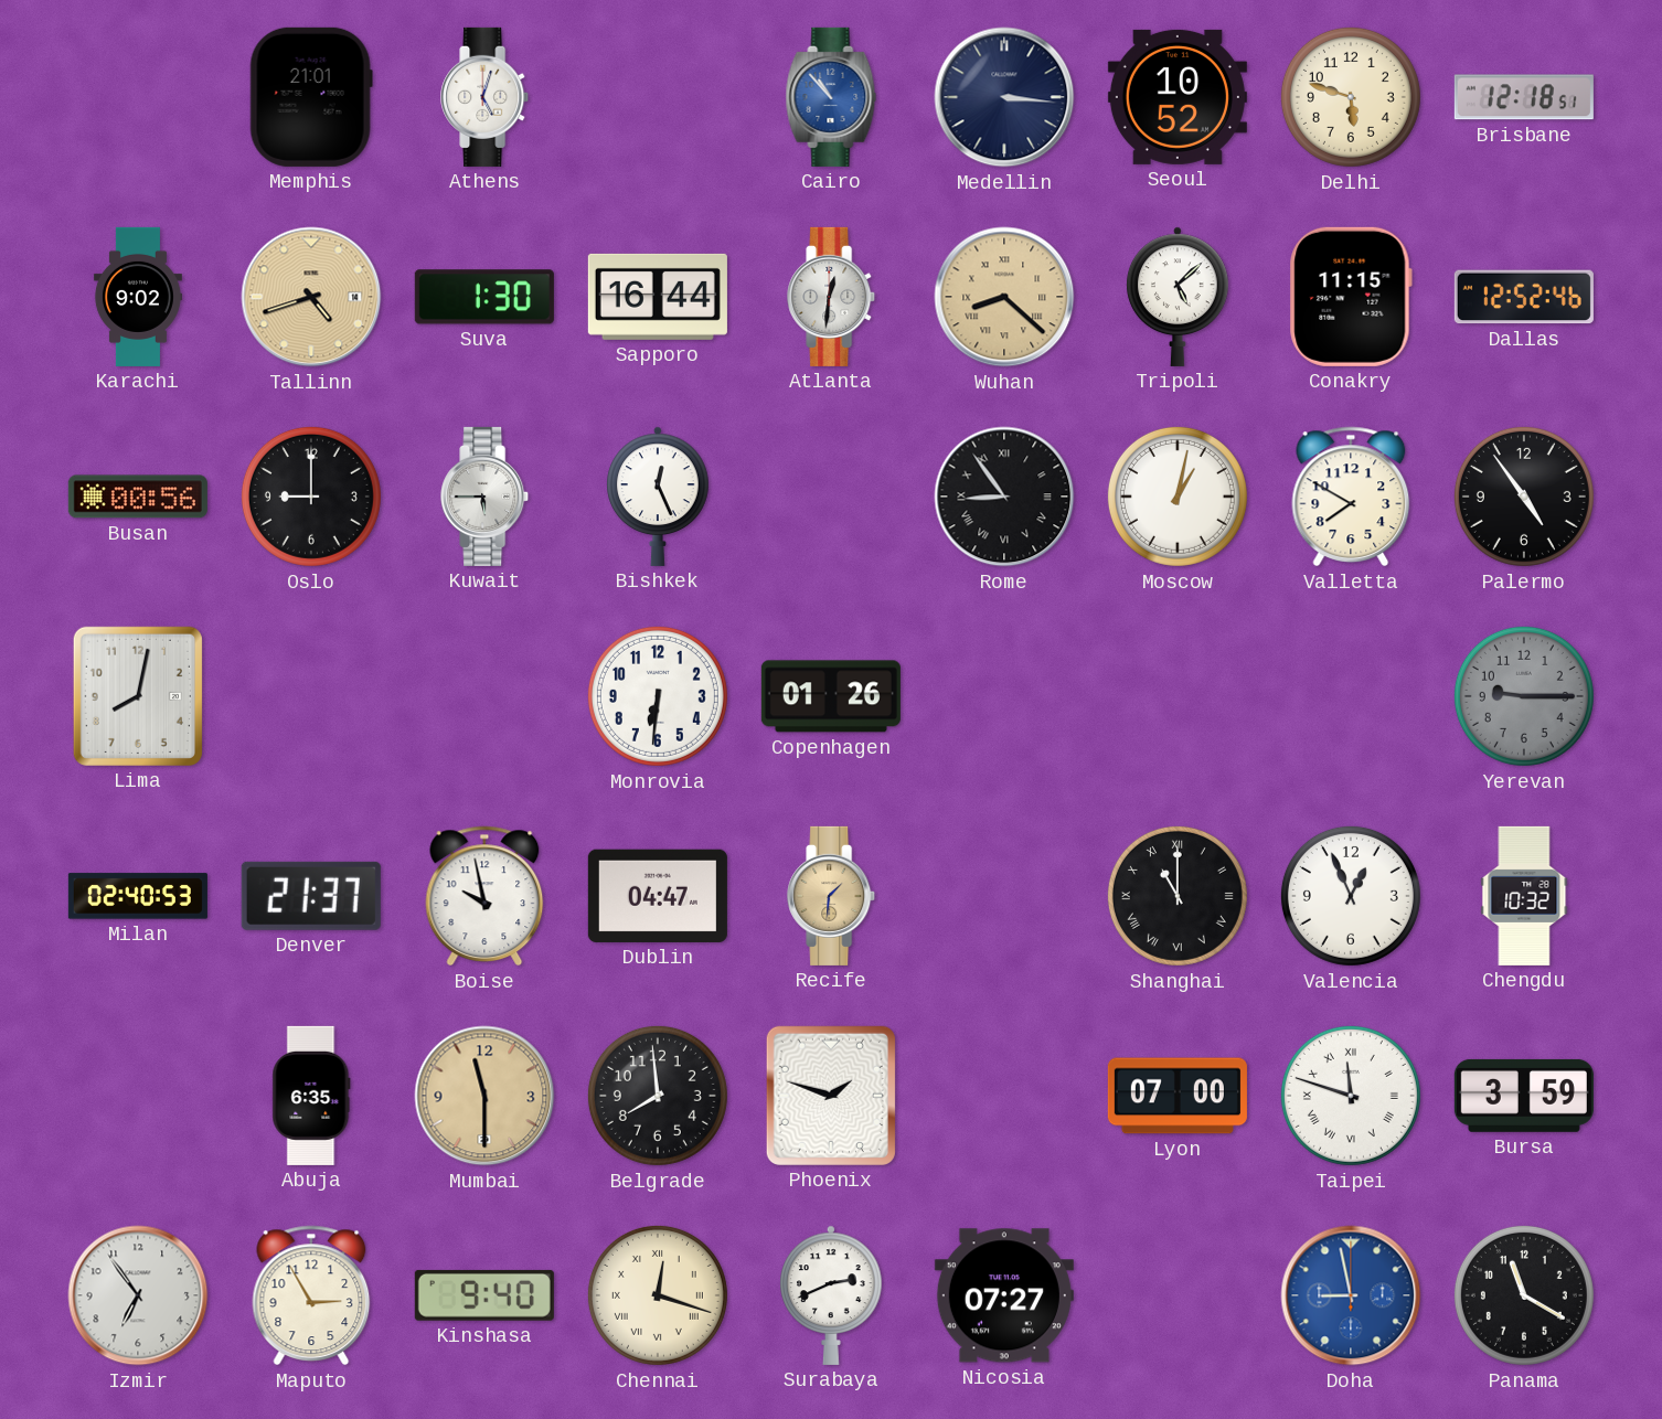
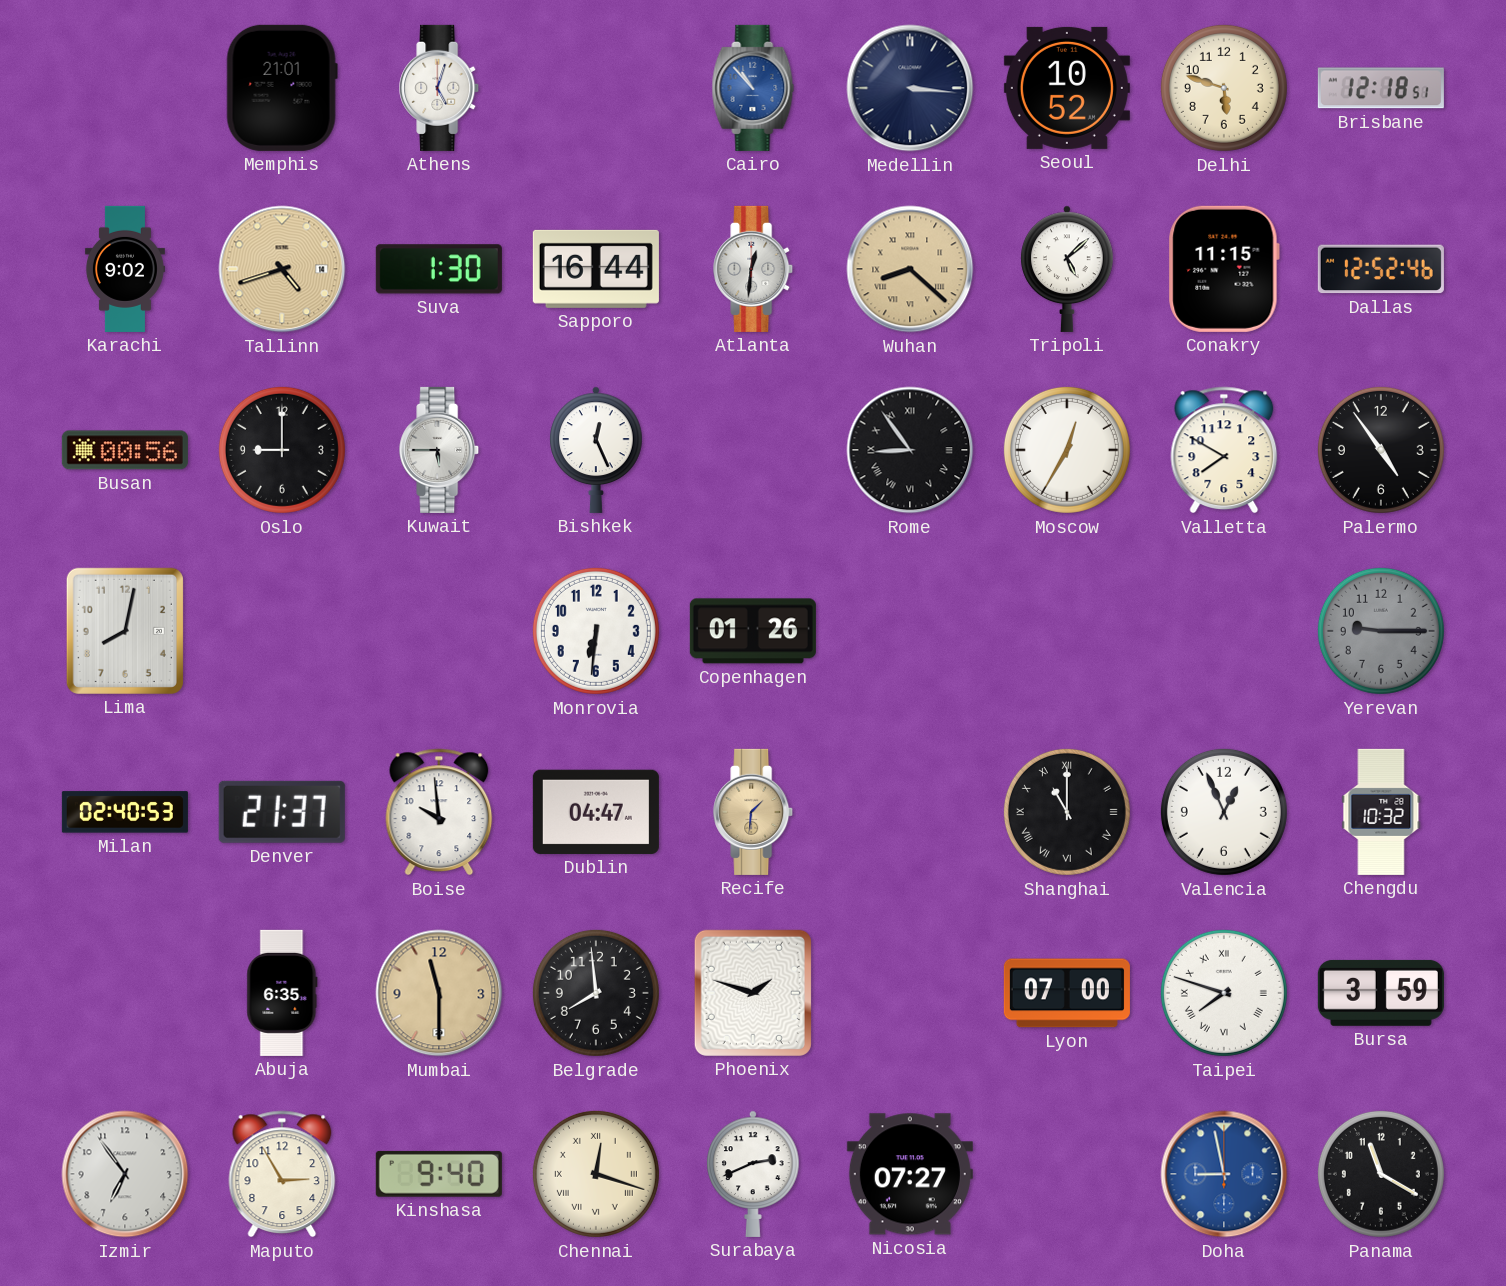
Moscow: 1:02 -> 12:35
Boise: 9:58 -> 9:59
Taipei: 11:48 -> 7:48
